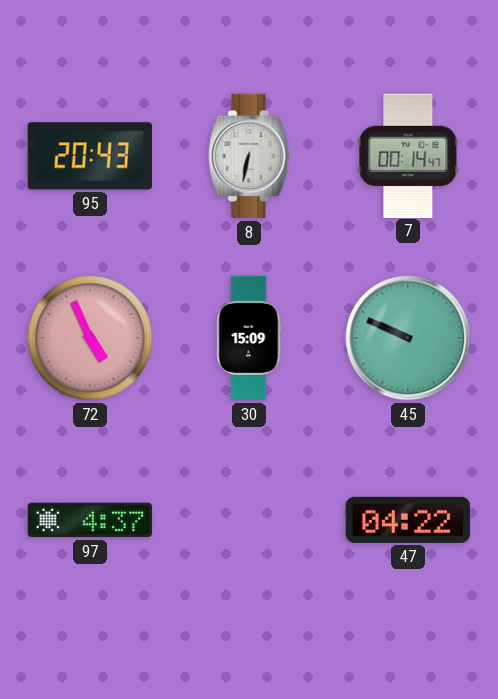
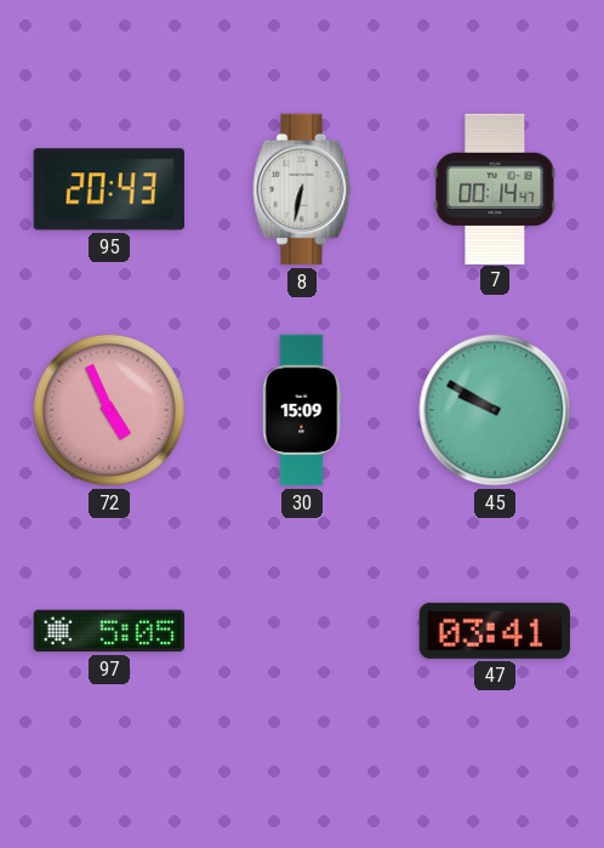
45: 9:49 -> 9:50
97: 4:37 -> 5:05
47: 04:22 -> 03:41
